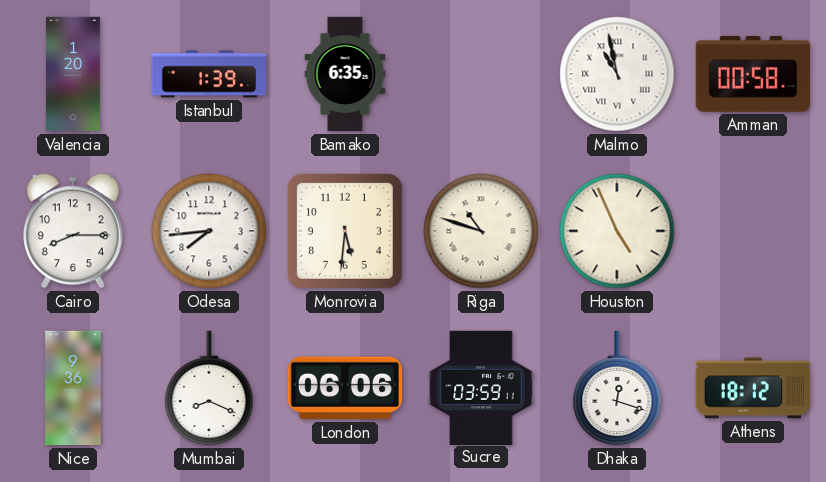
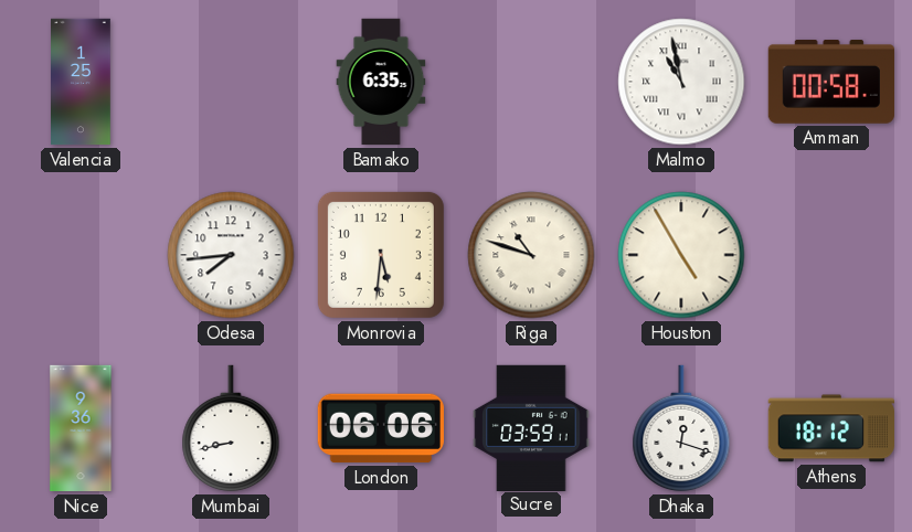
Valencia: 1:20 -> 1:25
Istanbul: 1:39 -> none
Cairo: 8:15 -> none
Houston: 4:56 -> 4:55
Mumbai: 8:19 -> 8:43
